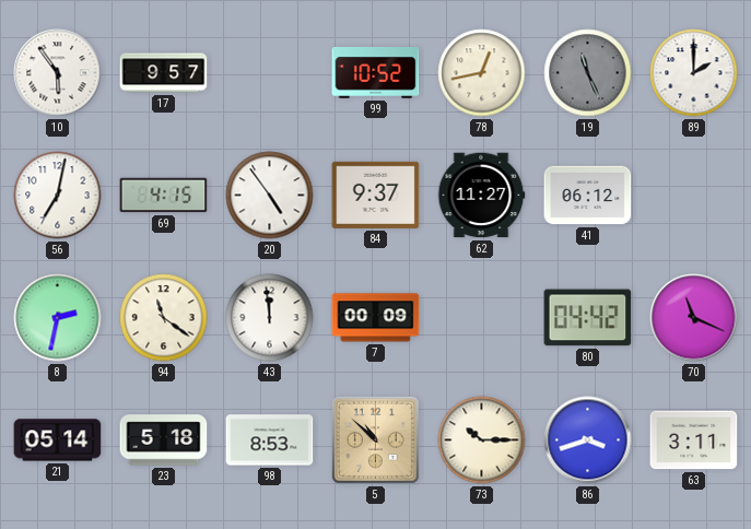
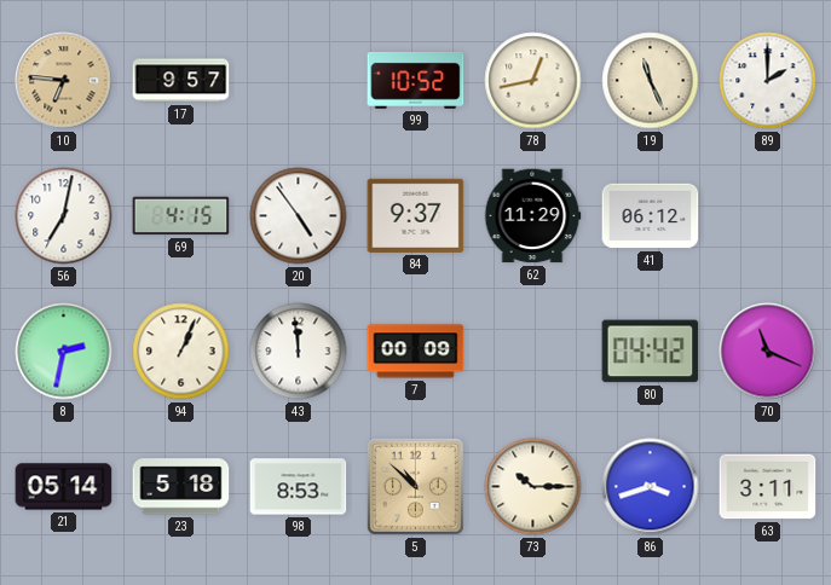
10: 5:54 -> 6:46
10 dial: white -> champagne
19 dial: grey -> cream
62: 11:27 -> 11:29
94: 11:21 -> 1:04
